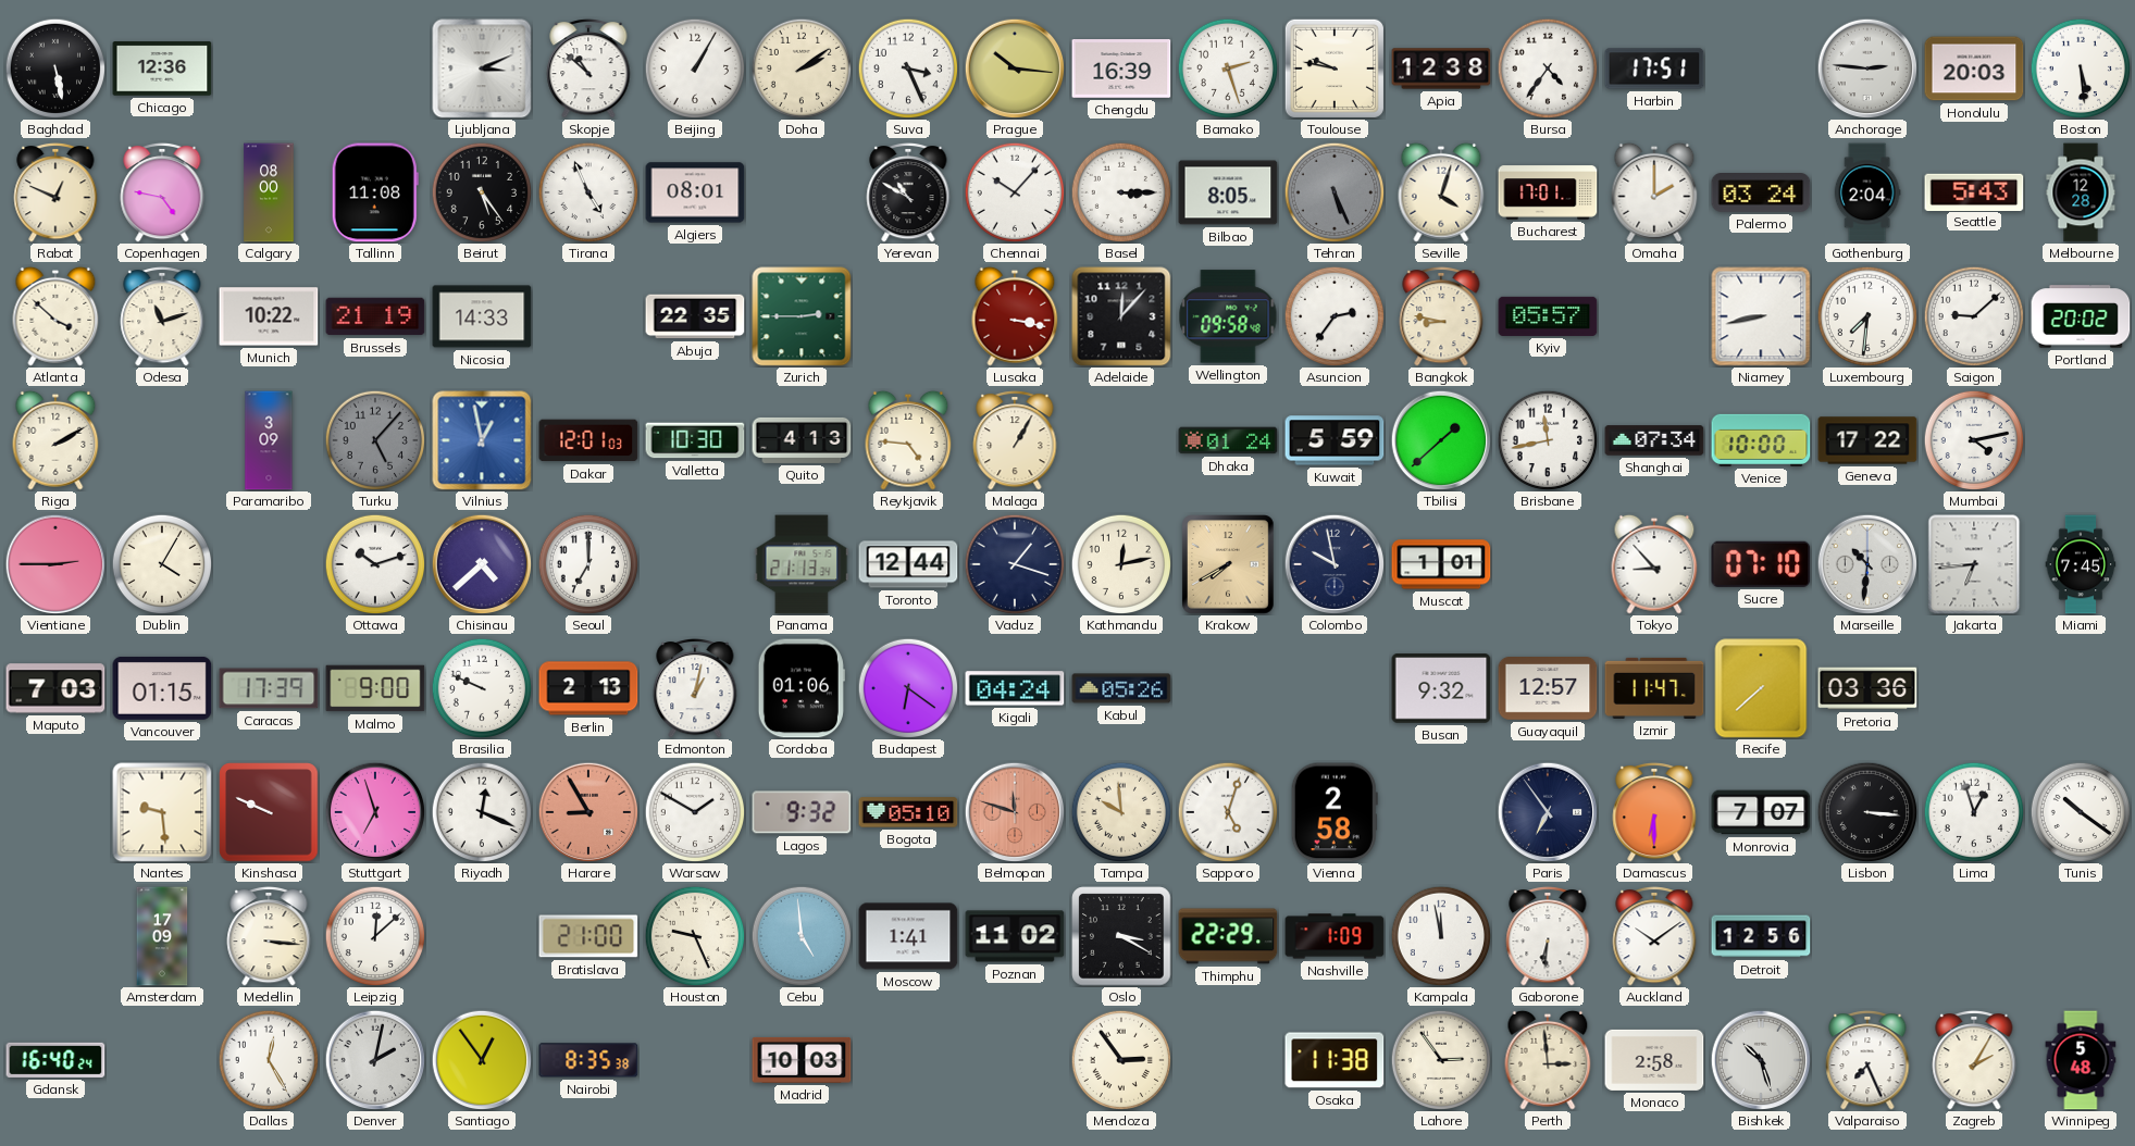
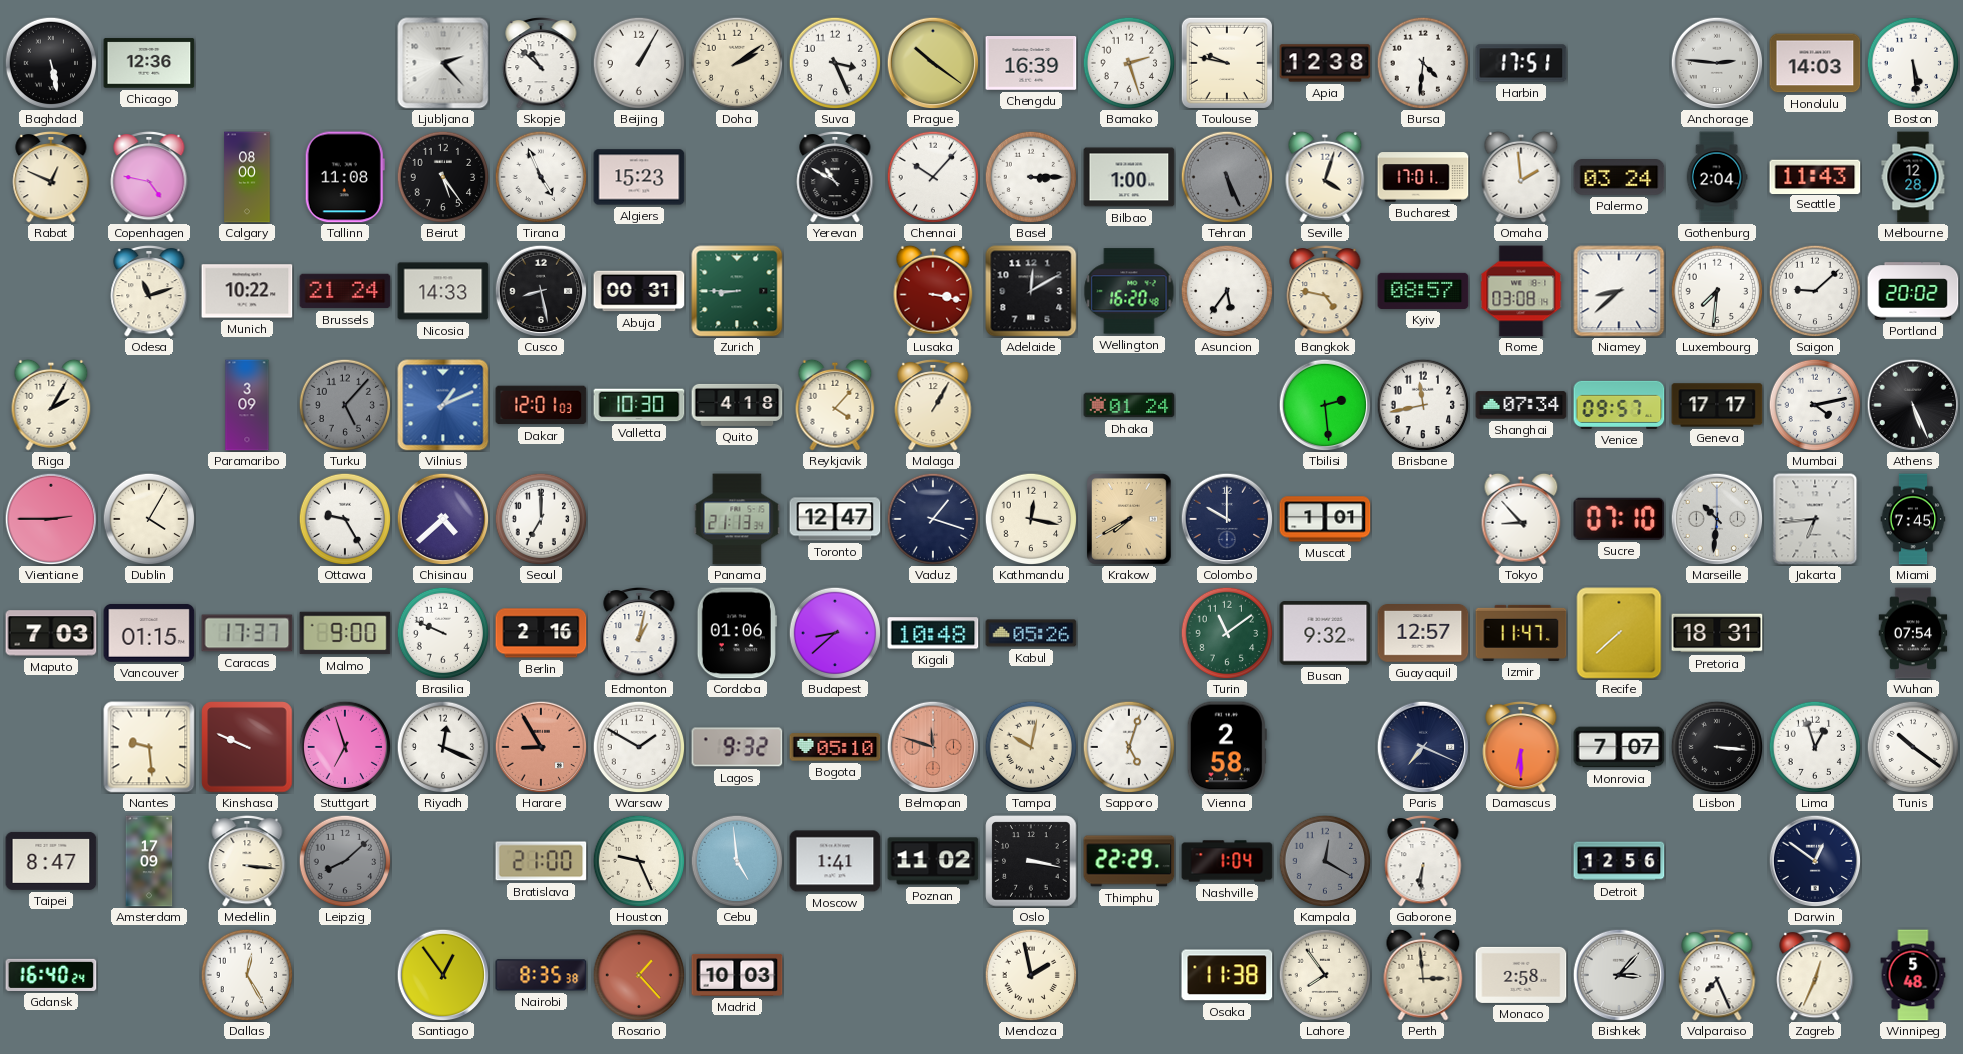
Ljubljana: 3:11 -> 2:23
Prague: 10:16 -> 10:21
Bursa: 4:36 -> 4:31
Honolulu: 20:03 -> 14:03
Algiers: 08:01 -> 15:23
Bilbao: 8:05 -> 1:00
Omaha: 2:00 -> 1:59
Seattle: 5:43 -> 11:43
Atlanta: 3:52 -> none
Brussels: 21:19 -> 21:24
Cusco: none -> 8:28
Abuja: 22:35 -> 00:31
Zurich: 2:45 -> 8:45
Adelaide: 12:07 -> 12:10
Wellington: 09:58 -> 16:20
Asuncion: 2:36 -> 5:36
Bangkok: 8:47 -> 4:47
Kyiv: 05:57 -> 08:57
Rome: none -> 03:08
Niamey: 8:43 -> 8:38
Riga: 2:10 -> 2:05
Vilnius: 12:58 -> 1:11
Quito: 4:13 -> 4:18
Reykjavik: 4:46 -> 4:07
Kuwait: 5:59 -> none
Tbilisi: 1:38 -> 2:29
Venice: 10:00 -> 09:57
Geneva: 17:22 -> 17:17
Athens: none -> 5:26
Ottawa: 10:12 -> 9:25
Toronto: 12:44 -> 12:47
Kathmandu: 12:13 -> 12:17
Colombo: 9:58 -> 10:00
Caracas: 17:39 -> 17:37
Berlin: 2:13 -> 2:16
Budapest: 6:21 -> 8:38
Kigali: 04:24 -> 10:48
Turin: none -> 11:09
Pretoria: 03:36 -> 18:31
Wuhan: none -> 07:54
Tampa: 9:59 -> 10:02
Paris: 6:54 -> 7:19
Taipei: none -> 8:47
Leipzig: 12:08 -> 8:08
Leipzig dial: white -> grey
Oslo: 3:20 -> 3:17
Nashville: 1:09 -> 1:04
Kampala: 11:58 -> 12:20
Kampala dial: white -> grey
Auckland: 10:09 -> none
Darwin: none -> 12:51
Denver: 2:02 -> none
Rosario: none -> 1:23
Mendoza: 2:54 -> 1:58
Lahore: 2:54 -> 7:54
Bishkek: 10:27 -> 3:07
Zagreb: 2:05 -> 12:34
